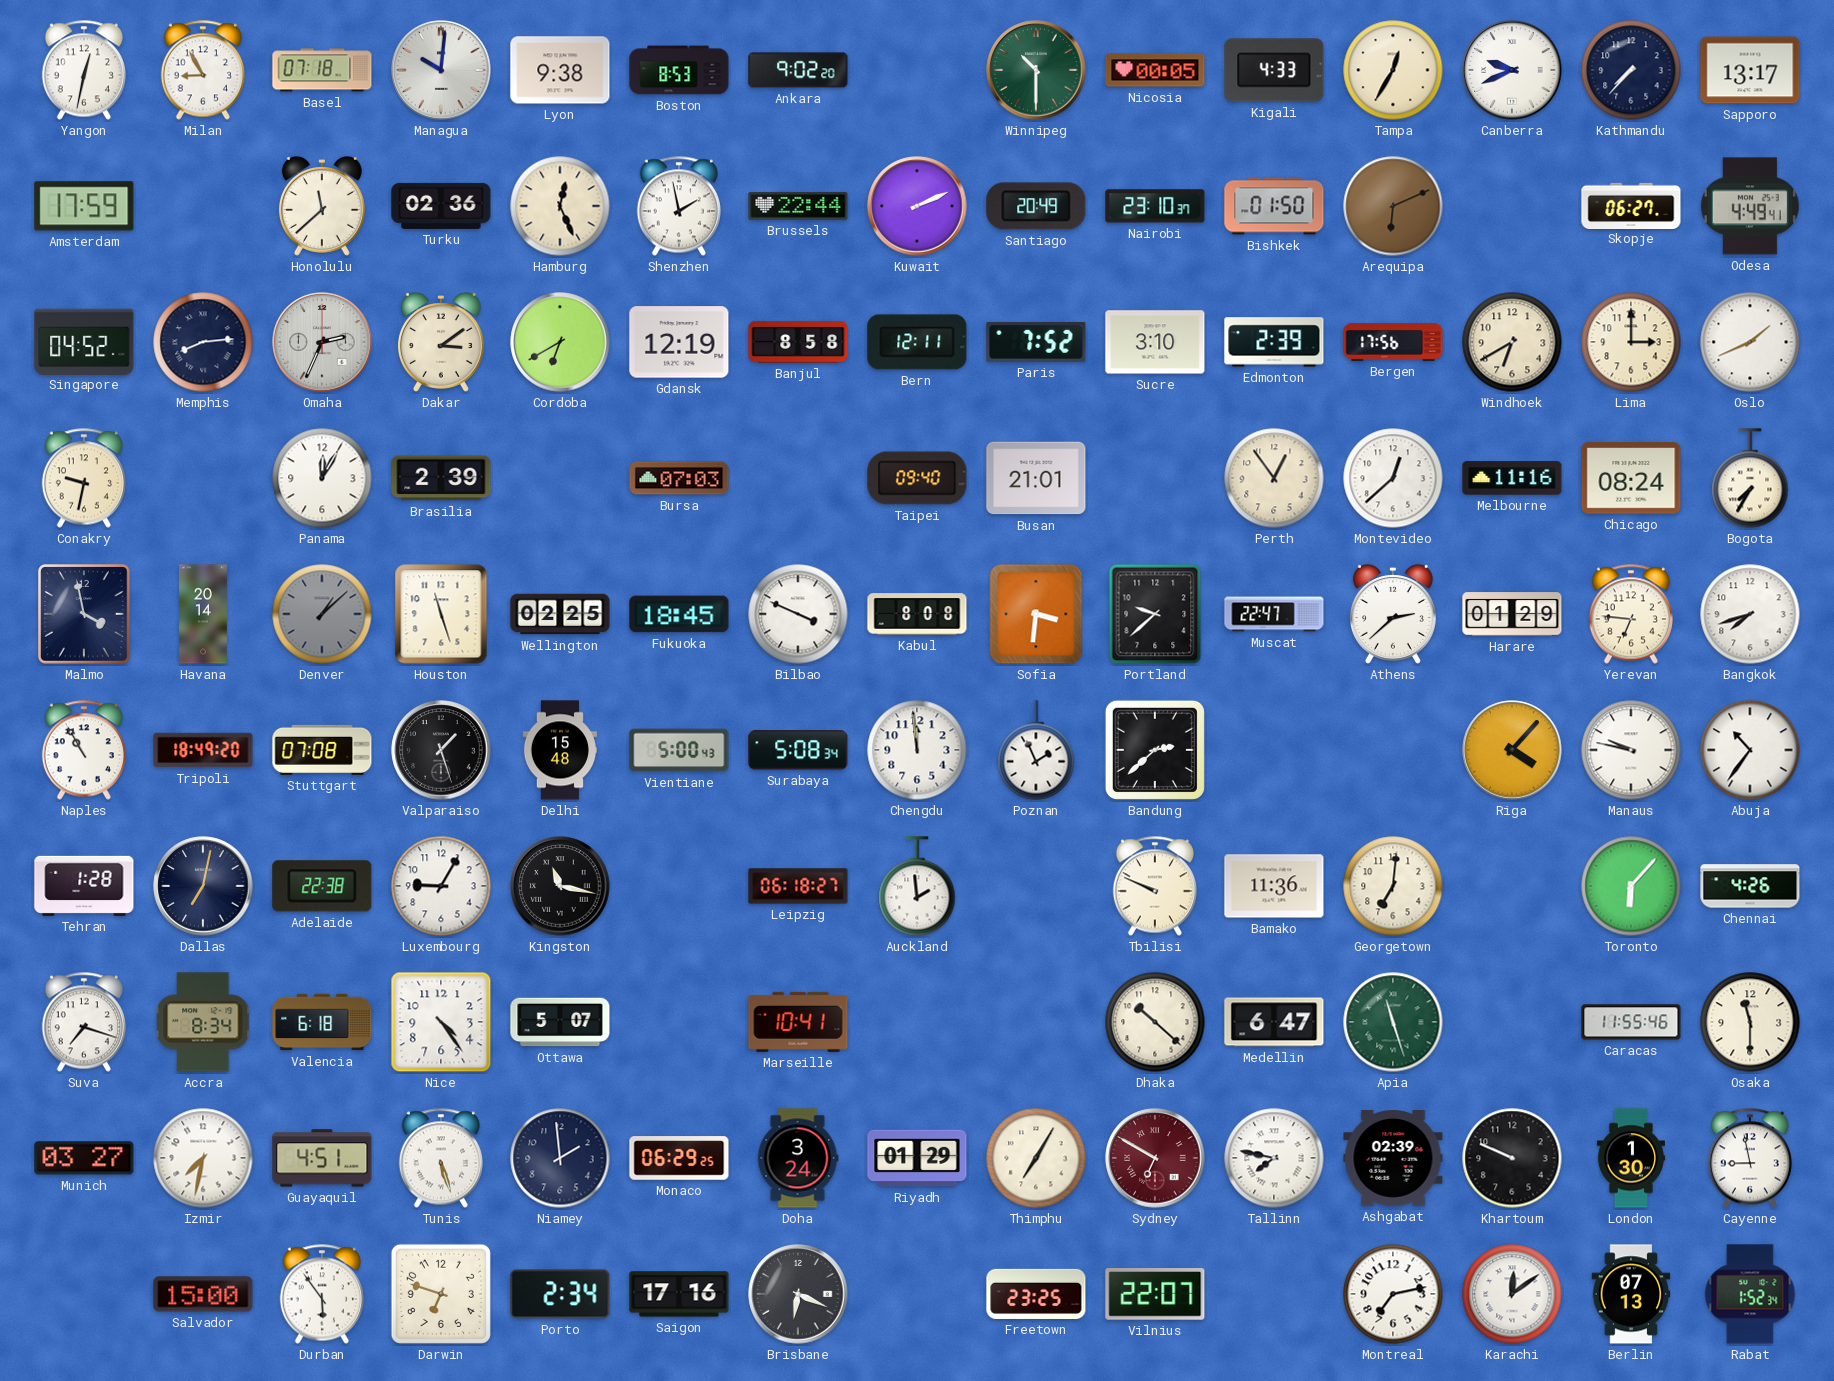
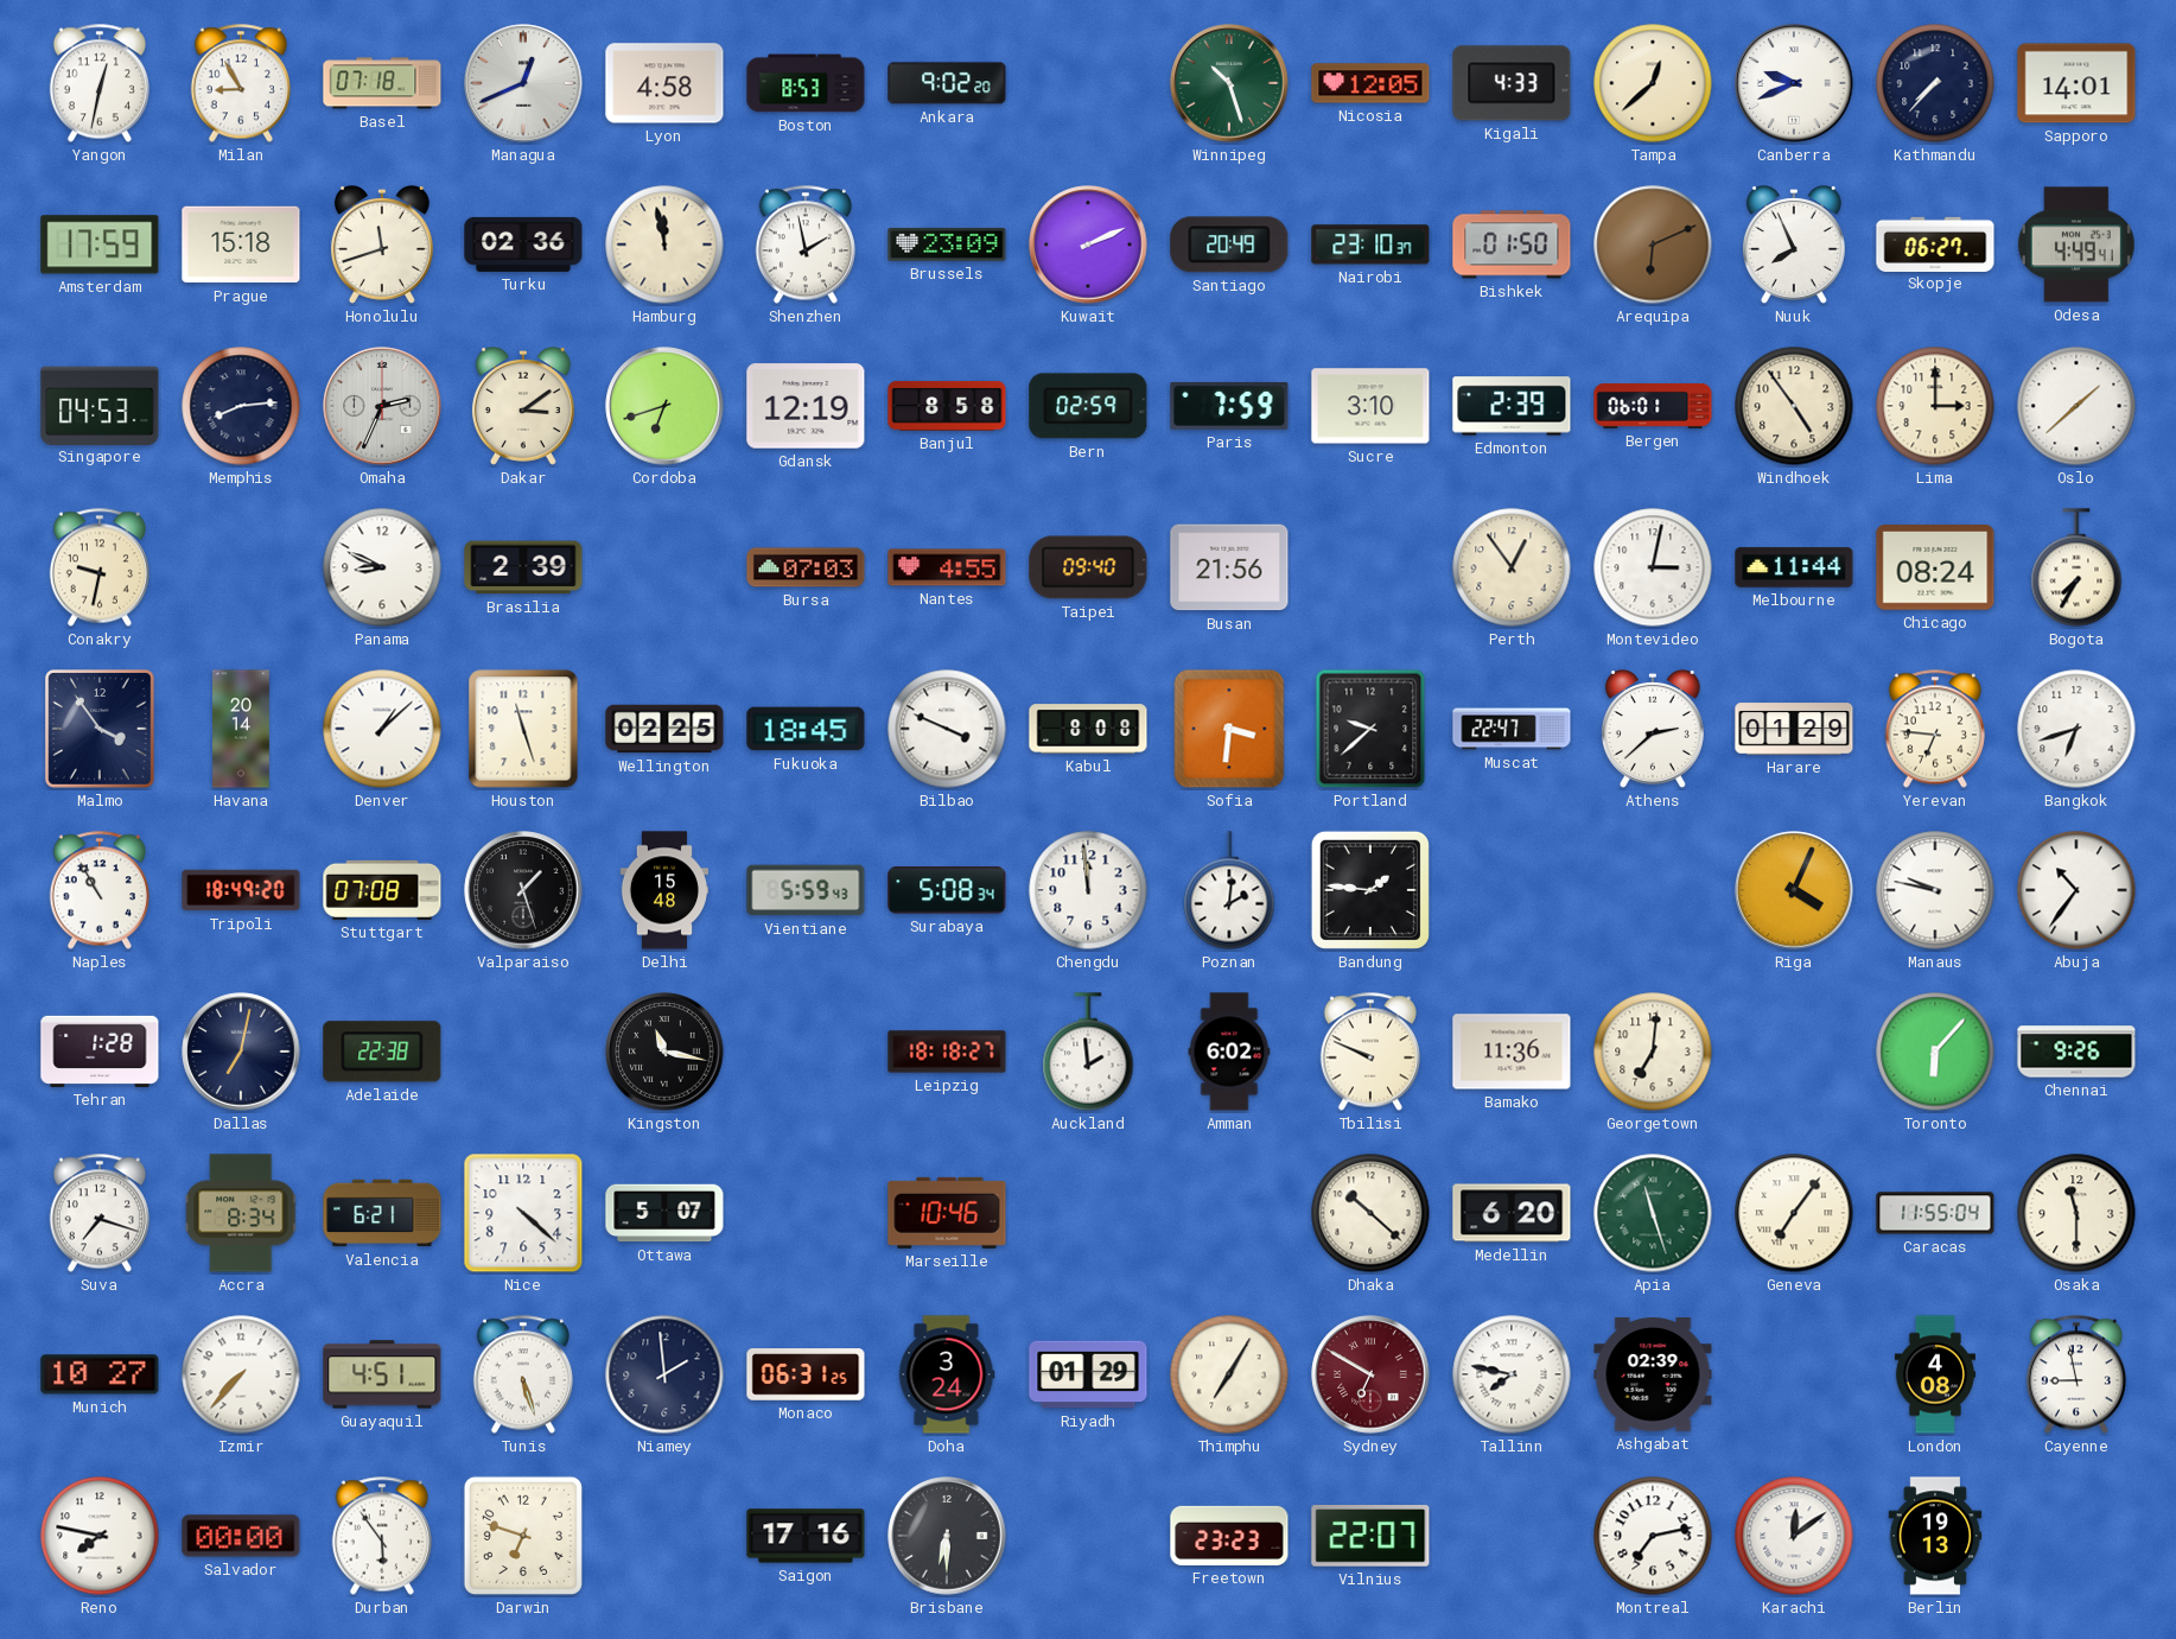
Managua: 10:01 -> 12:41
Lyon: 9:38 -> 4:58
Winnipeg: 10:30 -> 10:27
Nicosia: 00:05 -> 12:05
Tampa: 12:35 -> 12:38
Sapporo: 13:17 -> 14:01
Prague: none -> 15:18
Honolulu: 11:38 -> 11:42
Hamburg: 12:26 -> 11:58
Brussels: 22:44 -> 23:09
Nuuk: none -> 7:56
Singapore: 04:52 -> 04:53
Cordoba: 6:40 -> 6:42
Bern: 12:11 -> 02:59
Paris: 7:52 -> 7:59
Bergen: 17:56 -> 06:01
Windhoek: 6:40 -> 4:54
Oslo: 1:41 -> 1:38
Panama: 12:05 -> 8:49
Nantes: none -> 4:55
Busan: 21:01 -> 21:56
Montevideo: 12:38 -> 3:02
Melbourne: 11:16 -> 11:44
Malmo: 3:58 -> 3:54
Denver dial: grey -> white
Bangkok: 7:42 -> 6:42
Vientiane: 5:00 -> 5:59
Poznan: 1:56 -> 2:01
Bandung: 2:38 -> 1:46
Riga: 4:07 -> 4:04
Luxembourg: 9:05 -> none
Leipzig: 06:18 -> 18:18
Amman: none -> 6:02
Chennai: 4:26 -> 9:26
Valencia: 6:18 -> 6:21
Nice: 4:24 -> 4:22
Marseille: 10:41 -> 10:46
Medellin: 6:47 -> 6:20
Geneva: none -> 7:06
Caracas: 11:55:46 -> 11:55:04
Munich: 03:27 -> 10:27
Izmir: 7:32 -> 7:37
Monaco: 06:29 -> 06:31
Khartoum: 9:49 -> none
London: 1:30 -> 4:08
Reno: none -> 7:47
Salvador: 15:00 -> 00:00
Porto: 2:34 -> none
Brisbane: 6:19 -> 6:30
Freetown: 23:25 -> 23:23
Berlin: 07:13 -> 19:13
Rabat: 1:52 -> none
